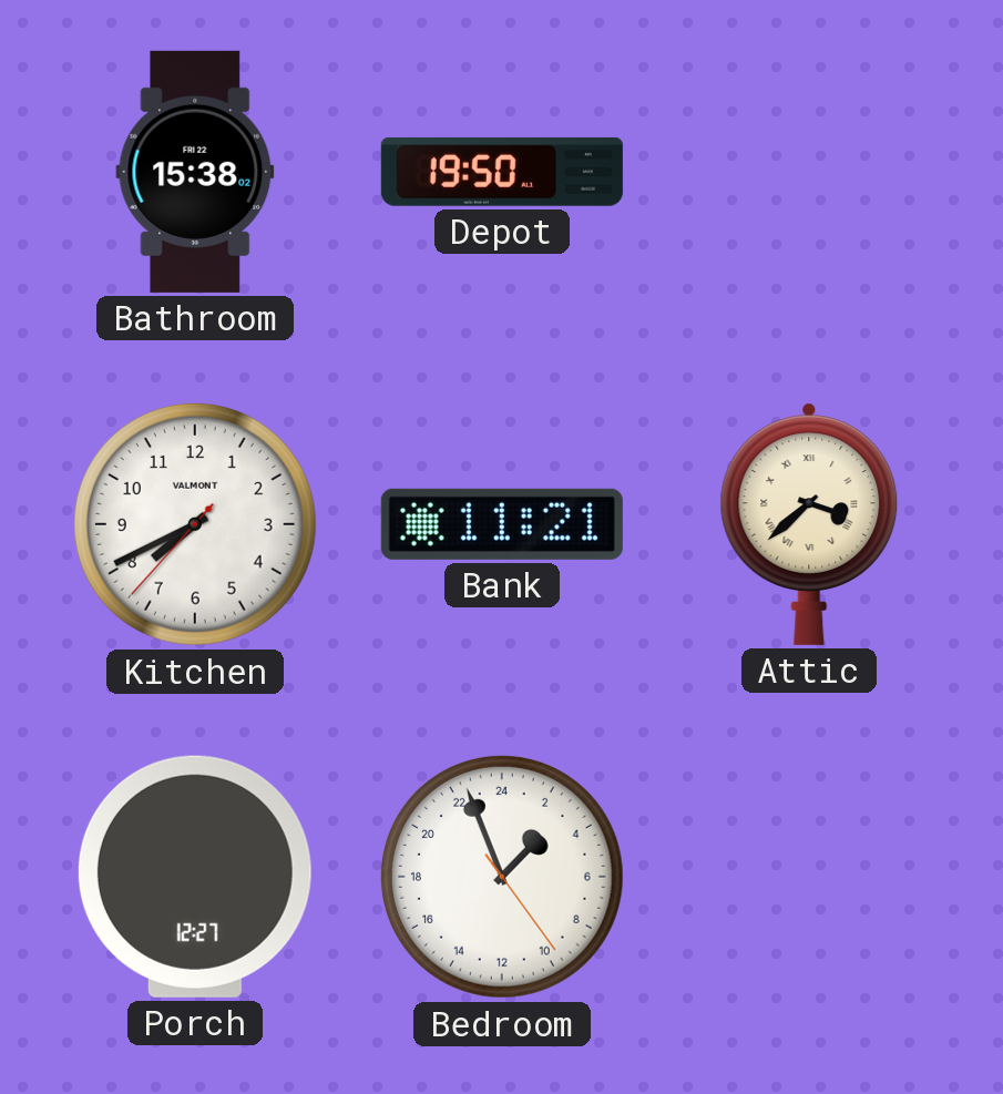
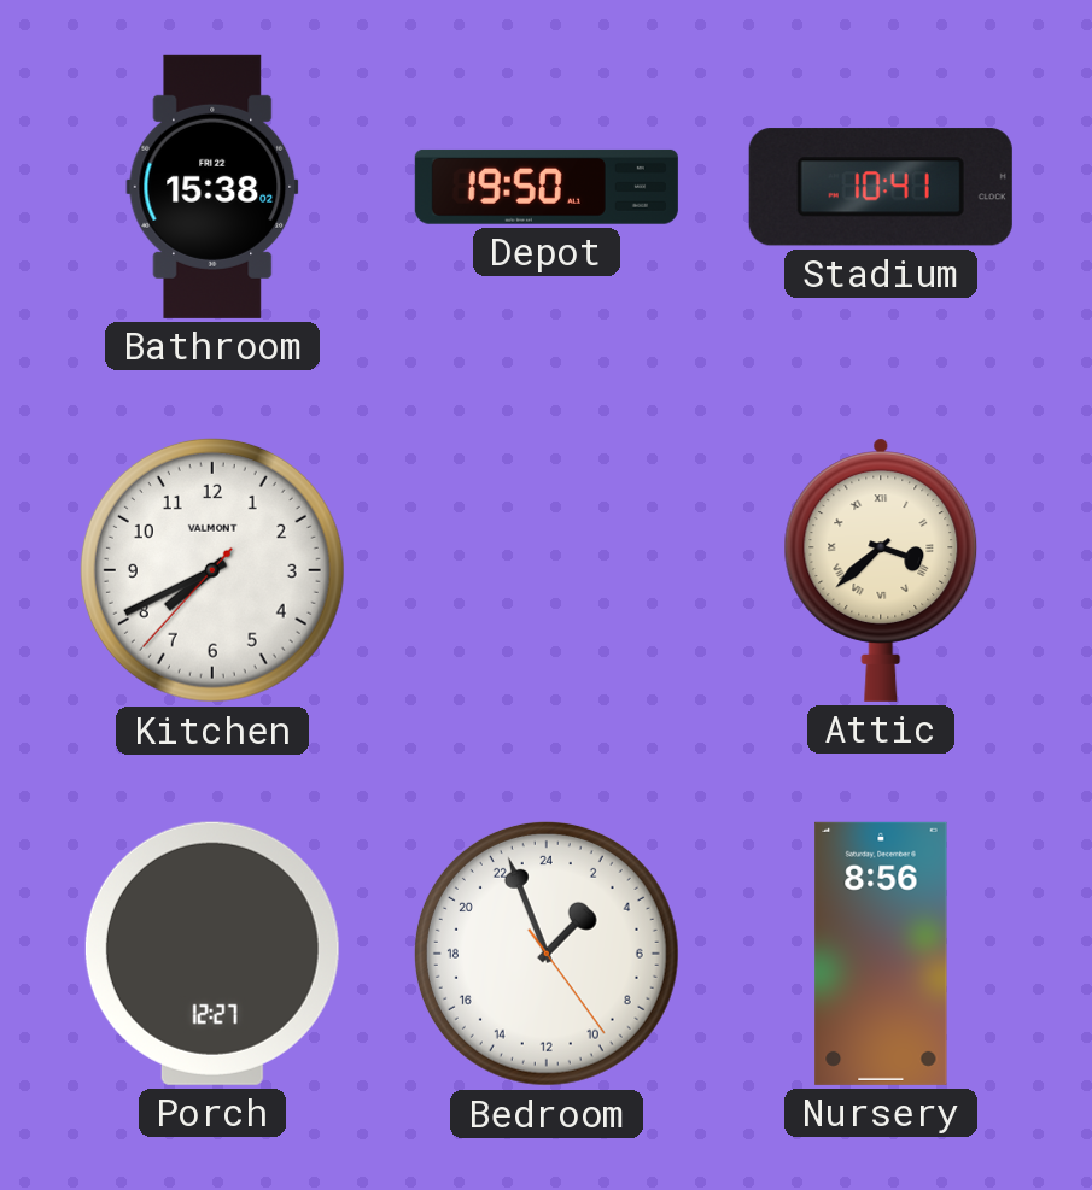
Stadium: none -> 10:41
Bank: 11:21 -> none
Nursery: none -> 8:56
